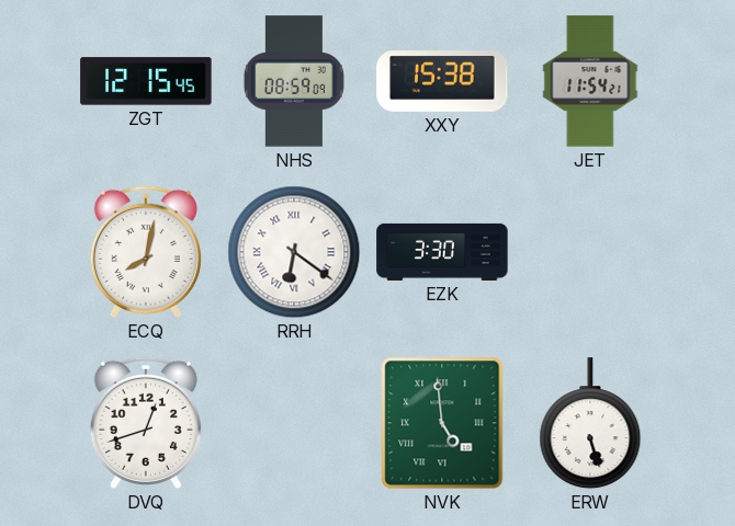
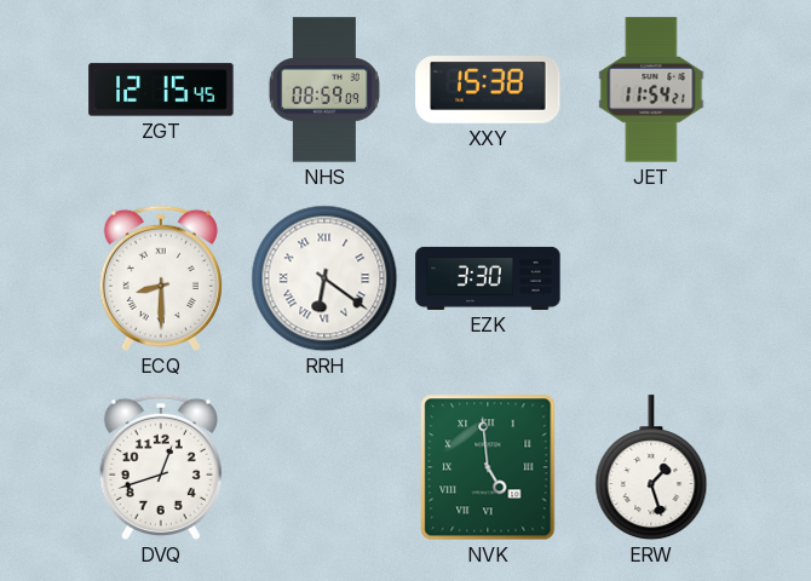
ECQ: 8:02 -> 8:30
ERW: 5:27 -> 1:27
